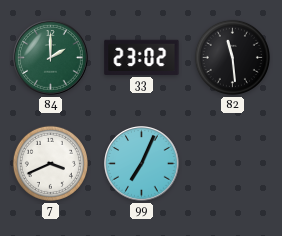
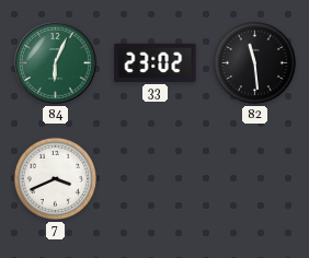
84: 2:00 -> 6:04
99: 7:04 -> none
